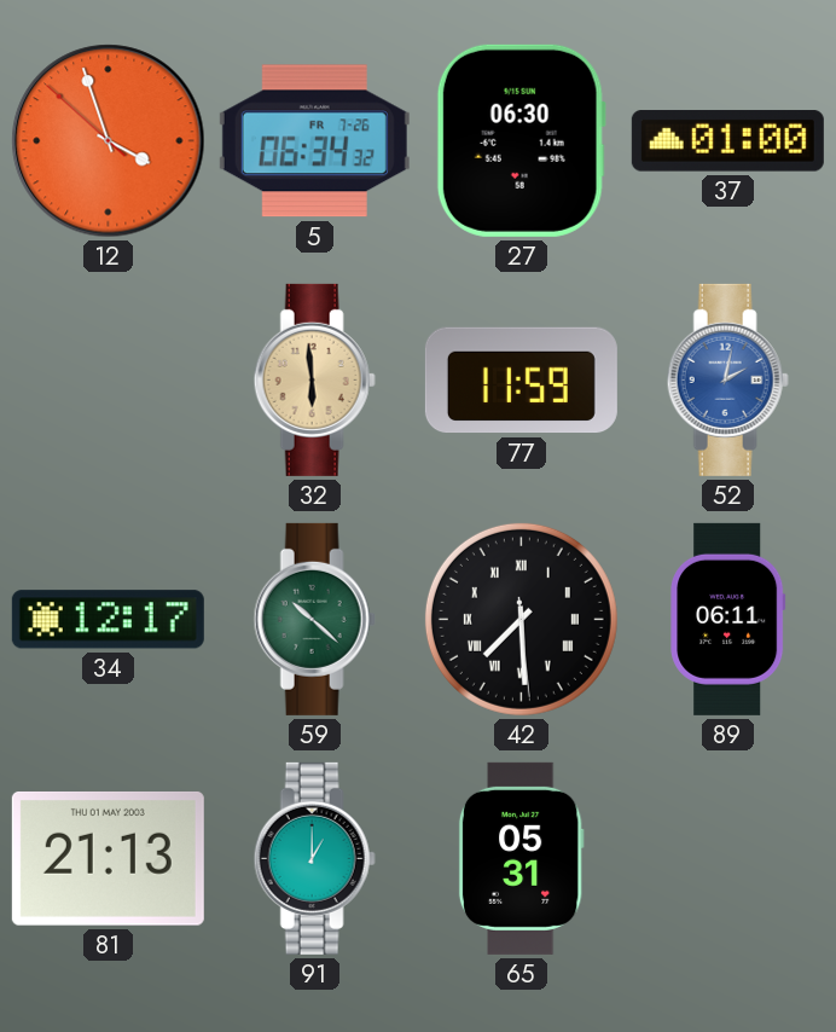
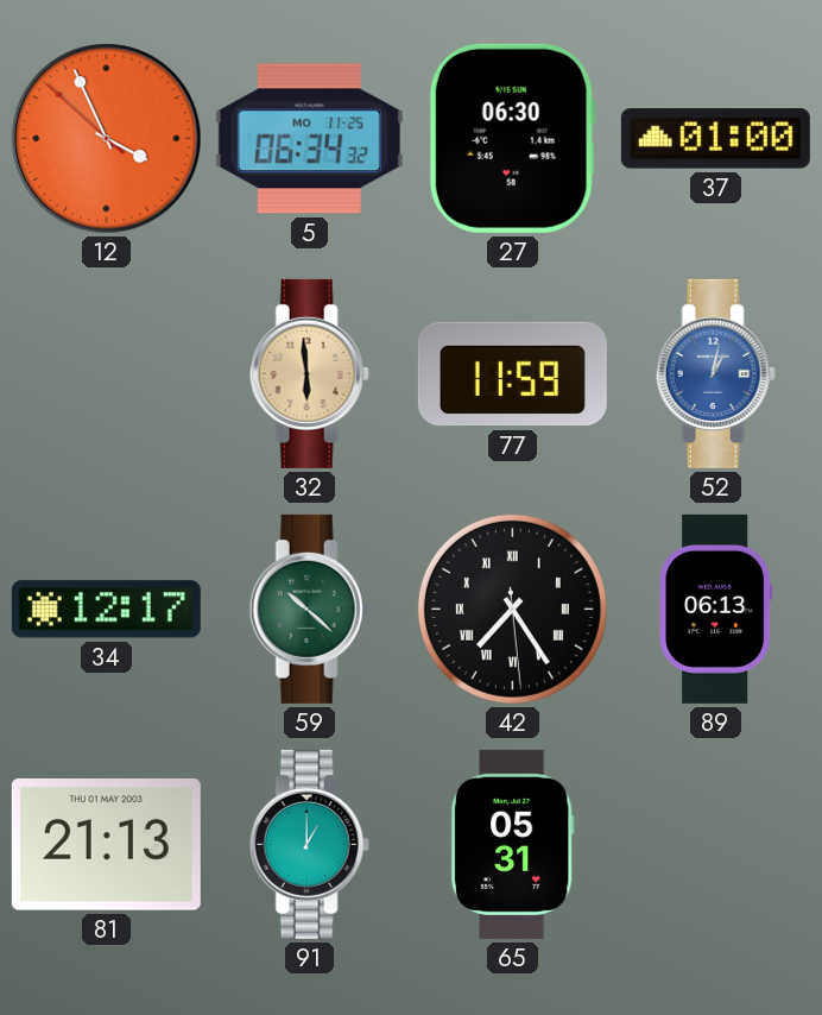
12: 3:56 -> 3:55
5 date: FR 7-26 -> MO 11-25
52: 2:02 -> 1:02
42: 7:29 -> 7:24
89: 06:11 -> 06:13
